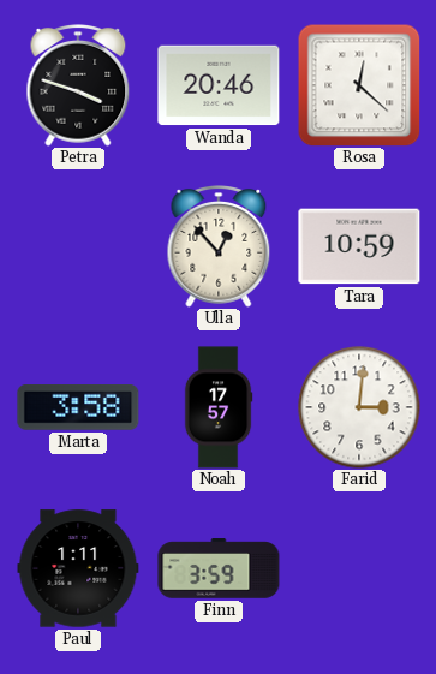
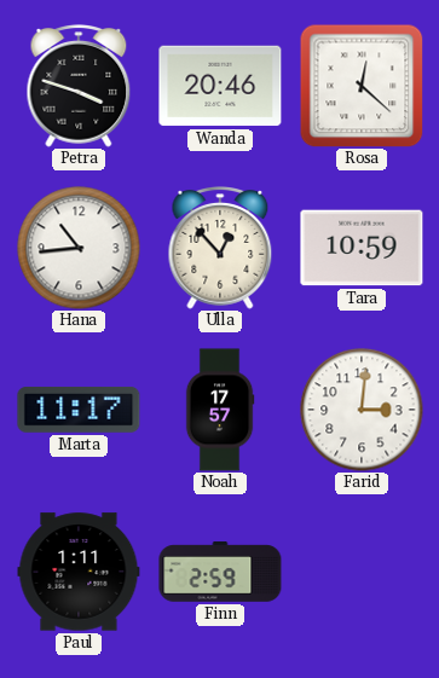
Hana: none -> 10:44
Marta: 3:58 -> 11:17
Finn: 3:59 -> 2:59
